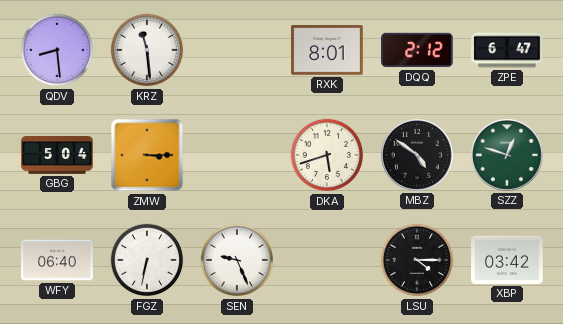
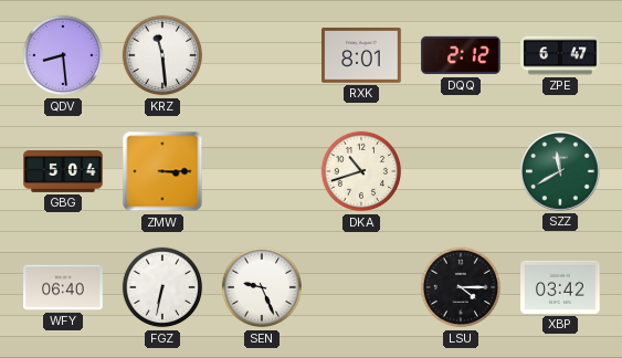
DKA: 5:42 -> 10:42
MBZ: 4:51 -> none
SZZ: 12:48 -> 11:40
